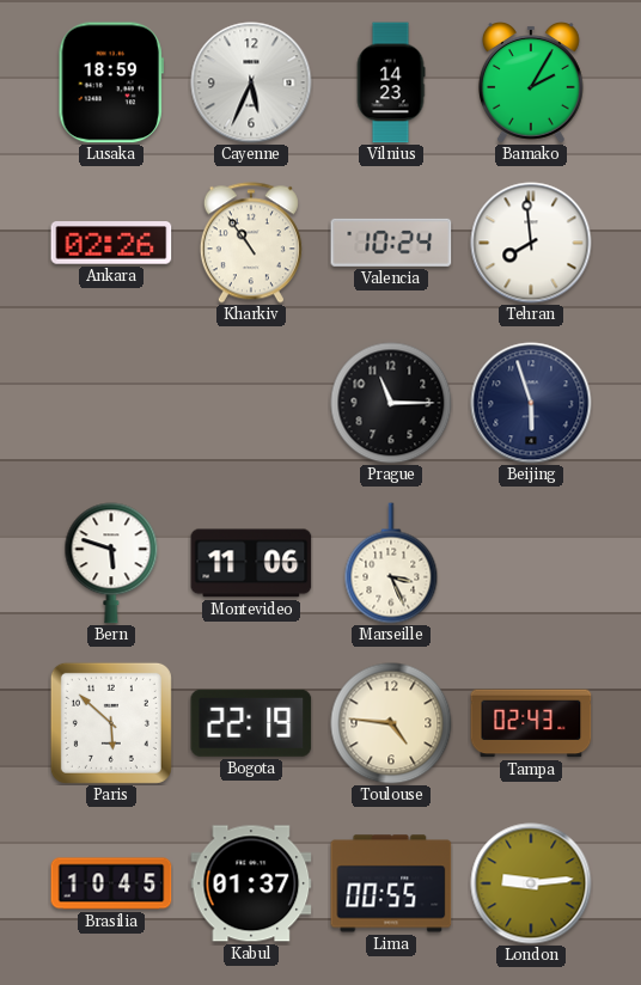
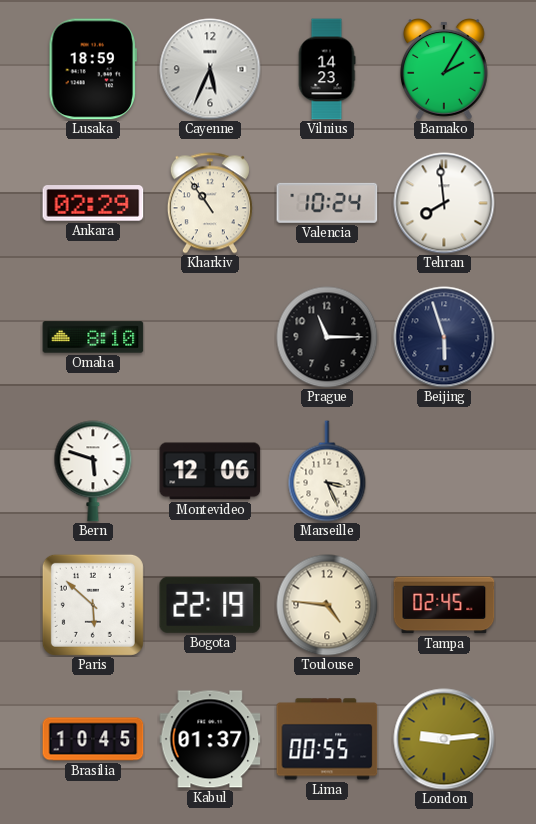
Ankara: 02:26 -> 02:29
Omaha: none -> 8:10
Montevideo: 11:06 -> 12:06
Tampa: 02:43 -> 02:45
